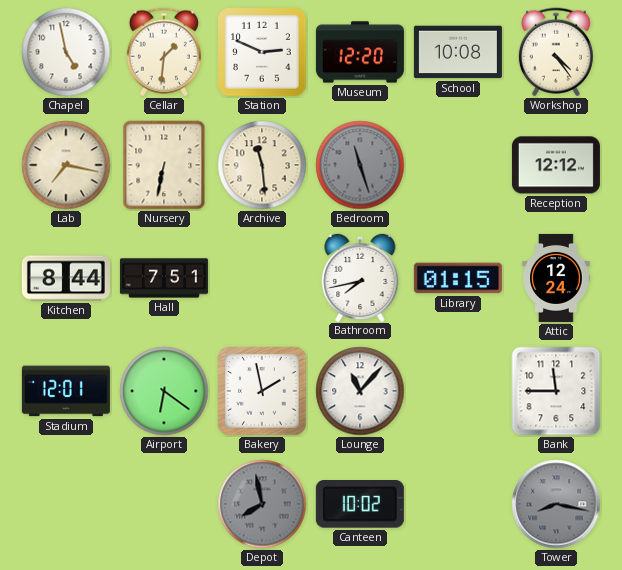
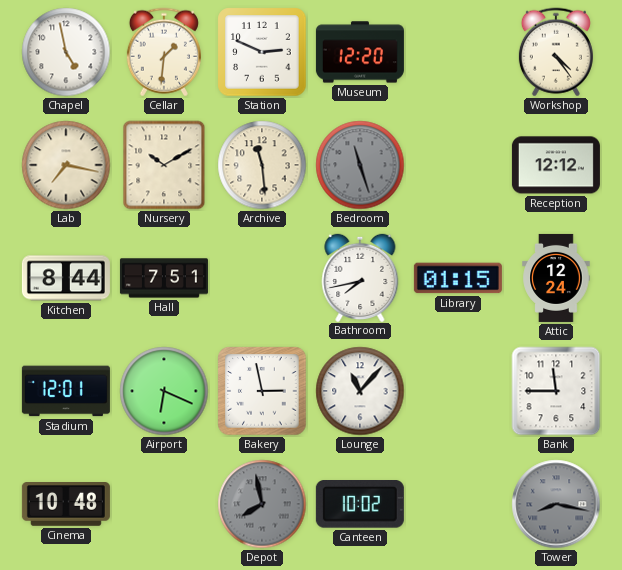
School: 10:08 -> none
Nursery: 6:32 -> 10:10
Airport: 6:21 -> 6:19
Bakery: 1:58 -> 2:58
Cinema: none -> 10:48
